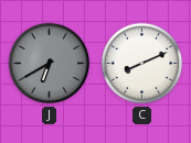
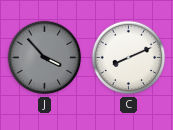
J: 6:40 -> 3:53
